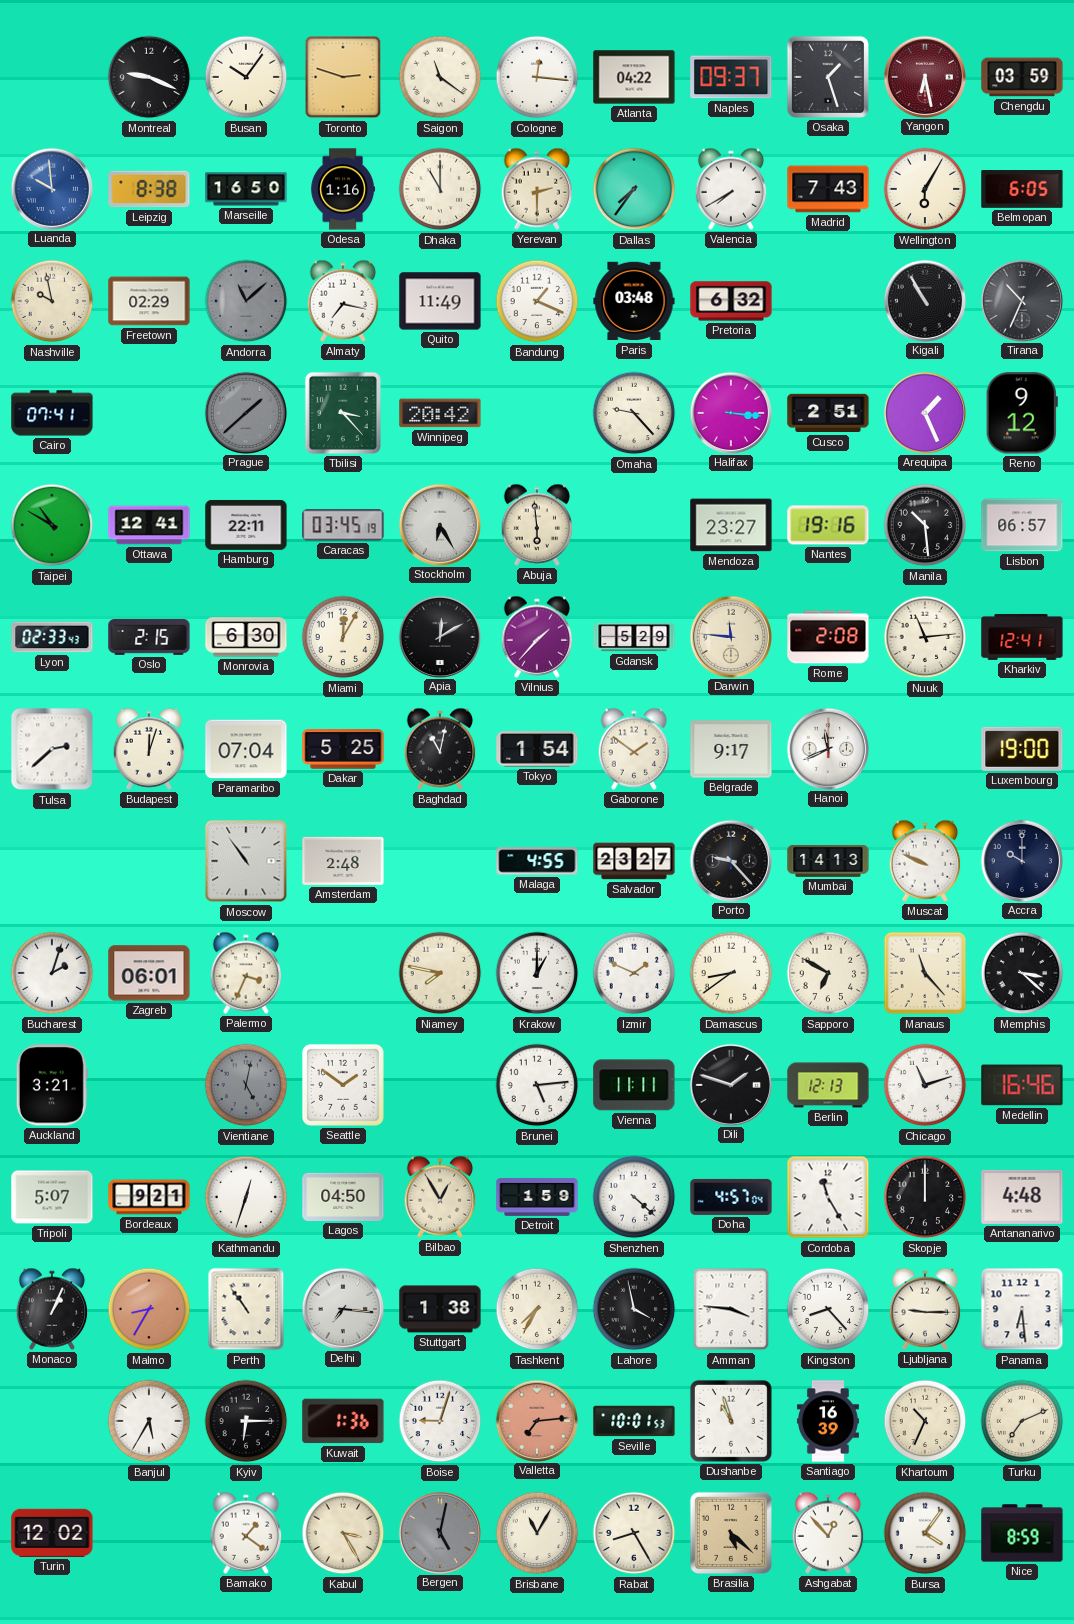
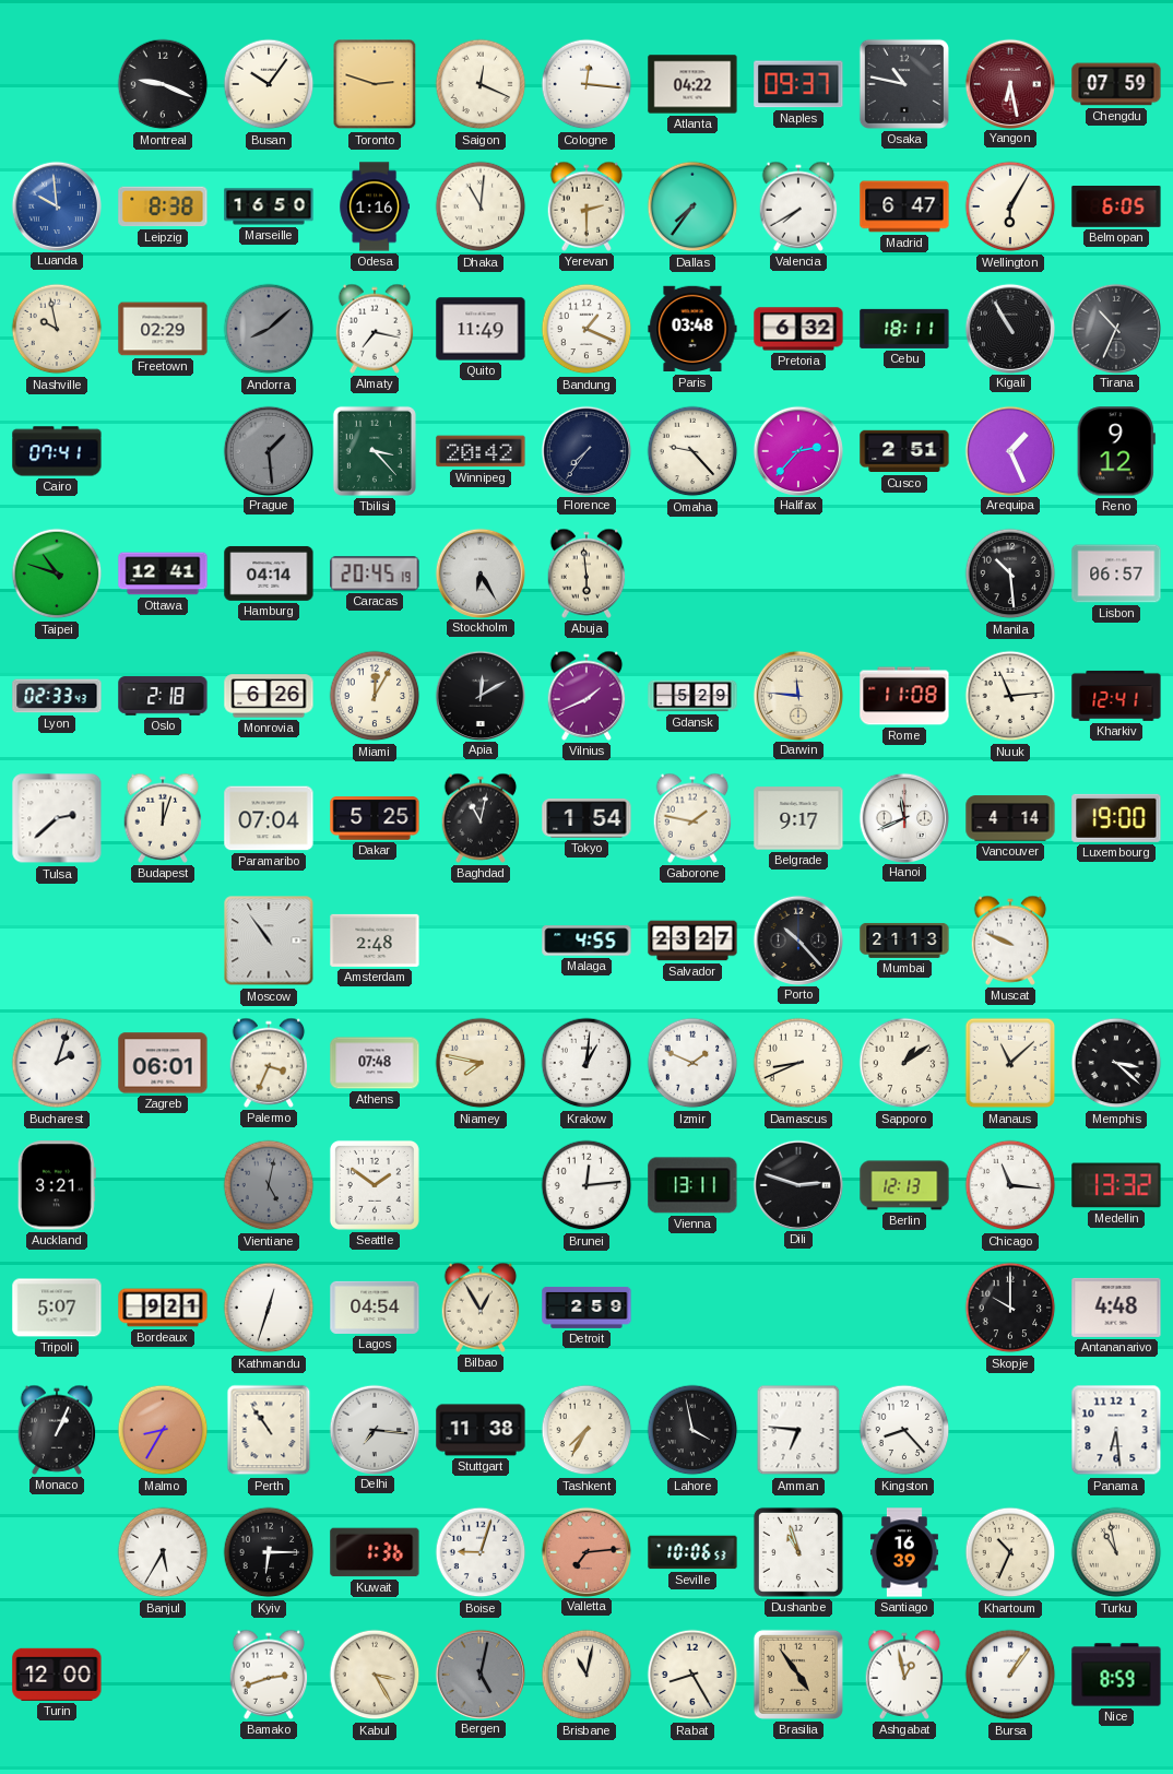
Saigon: 11:21 -> 12:19
Osaka: 1:27 -> 10:47
Chengdu: 03:59 -> 07:59
Dhaka: 11:00 -> 11:01
Madrid: 7:43 -> 6:47
Andorra: 11:08 -> 8:08
Cebu: none -> 18:11
Prague: 1:38 -> 1:29
Florence: none -> 7:36
Halifax: 3:16 -> 2:37
Taipei: 10:50 -> 10:48
Hamburg: 22:11 -> 04:14
Caracas: 03:45 -> 20:45
Mendoza: 23:27 -> none
Nantes: 19:16 -> none
Oslo: 2:15 -> 2:18
Monrovia: 6:30 -> 6:26
Vilnius: 1:37 -> 1:41
Rome: 2:08 -> 11:08
Gaborone: 1:51 -> 1:47
Vancouver: none -> 4:14
Porto: 9:23 -> 10:23
Mumbai: 14:13 -> 21:13
Accra: 10:00 -> none
Athens: none -> 07:48
Krakow: 1:00 -> 1:01
Damascus: 8:39 -> 8:41
Sapporo: 6:50 -> 1:09
Manaus: 11:23 -> 11:08
Brunei: 5:14 -> 12:14
Vienna: 11:11 -> 13:11
Dili: 1:48 -> 2:48
Chicago: 11:12 -> 11:16
Medellin: 16:46 -> 13:32
Lagos: 04:50 -> 04:54
Detroit: 1:59 -> 2:59
Shenzhen: 4:22 -> none
Doha: 4:57 -> none
Cordoba: 11:25 -> none
Skopje: 12:00 -> 10:00
Stuttgart: 1:38 -> 11:38
Amman: 3:46 -> 6:46
Ljubljana: 9:15 -> none
Seville: 10:01 -> 10:06
Turku: 7:11 -> 10:58
Turin: 12:02 -> 12:00
Bamako: 1:21 -> 2:42
Brisbane: 11:05 -> 11:02
Brasilia: 5:22 -> 4:54
Ashgabat: 12:53 -> 12:58
Bursa: 4:06 -> 1:06
